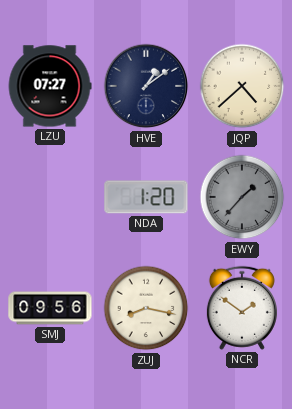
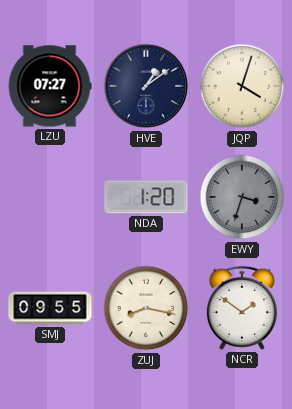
JQP: 4:38 -> 4:03
EWY: 1:37 -> 3:33
SMJ: 09:56 -> 09:55
